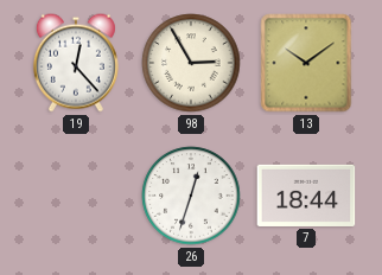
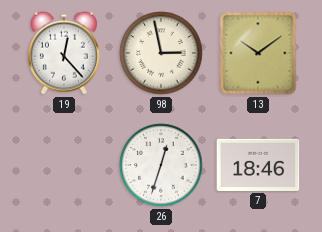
98: 2:55 -> 2:58
7: 18:44 -> 18:46
